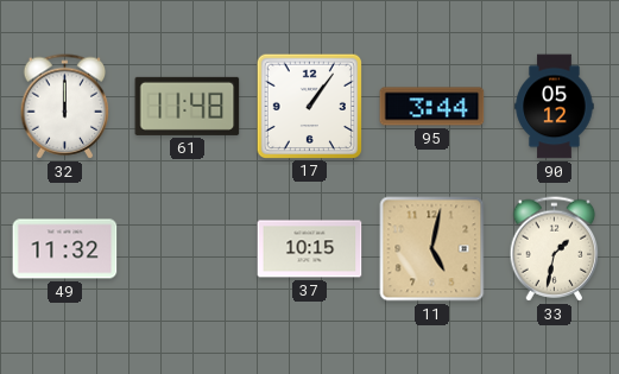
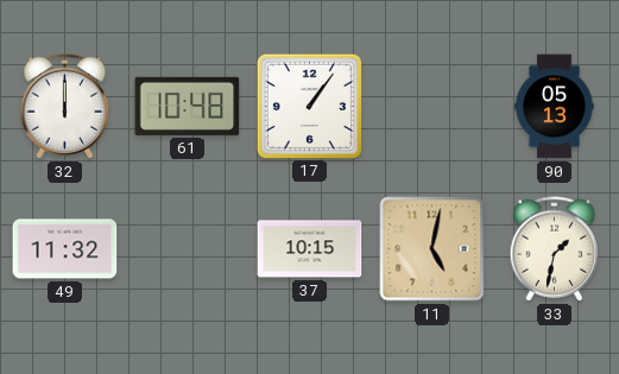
61: 11:48 -> 10:48
95: 3:44 -> none
90: 05:12 -> 05:13
